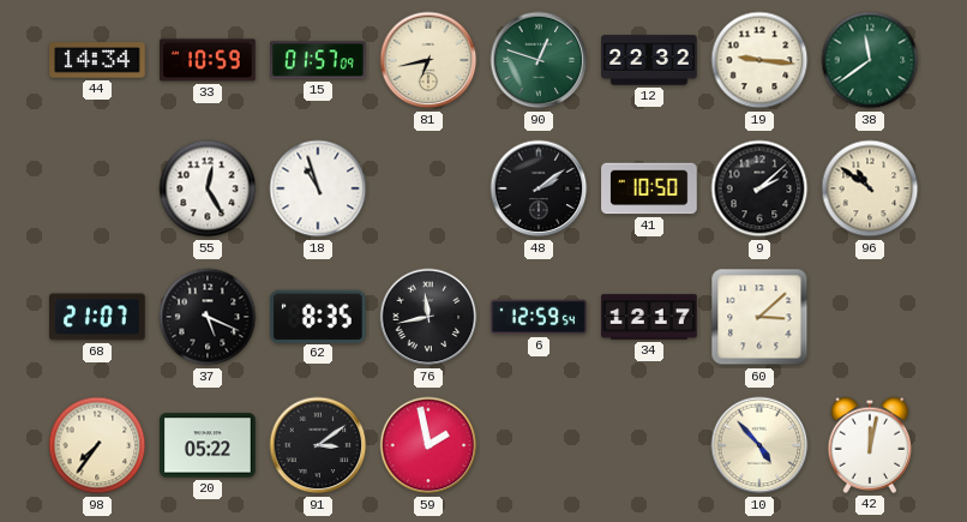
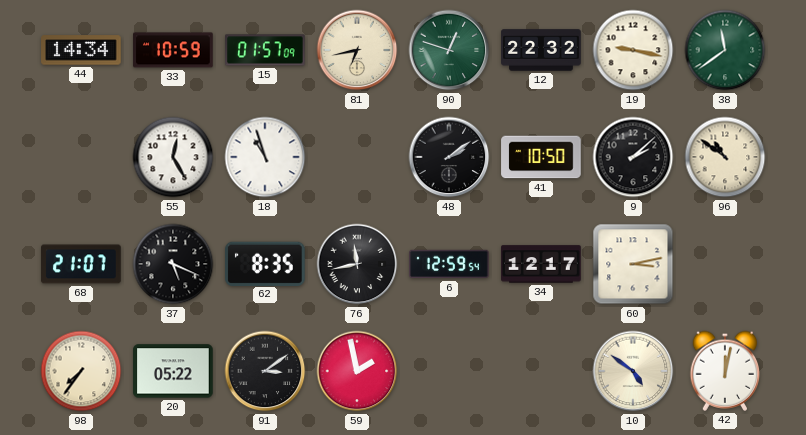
19: 9:16 -> 9:17
60: 3:08 -> 3:13
10: 4:53 -> 4:51
